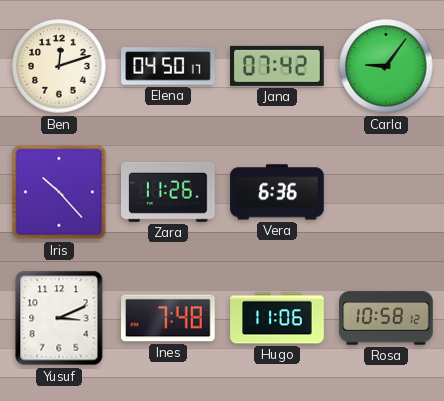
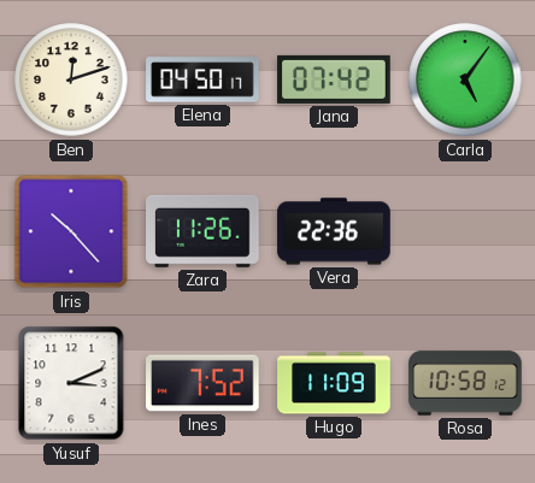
Carla: 9:06 -> 5:06
Vera: 6:36 -> 22:36
Ines: 7:48 -> 7:52
Hugo: 11:06 -> 11:09
